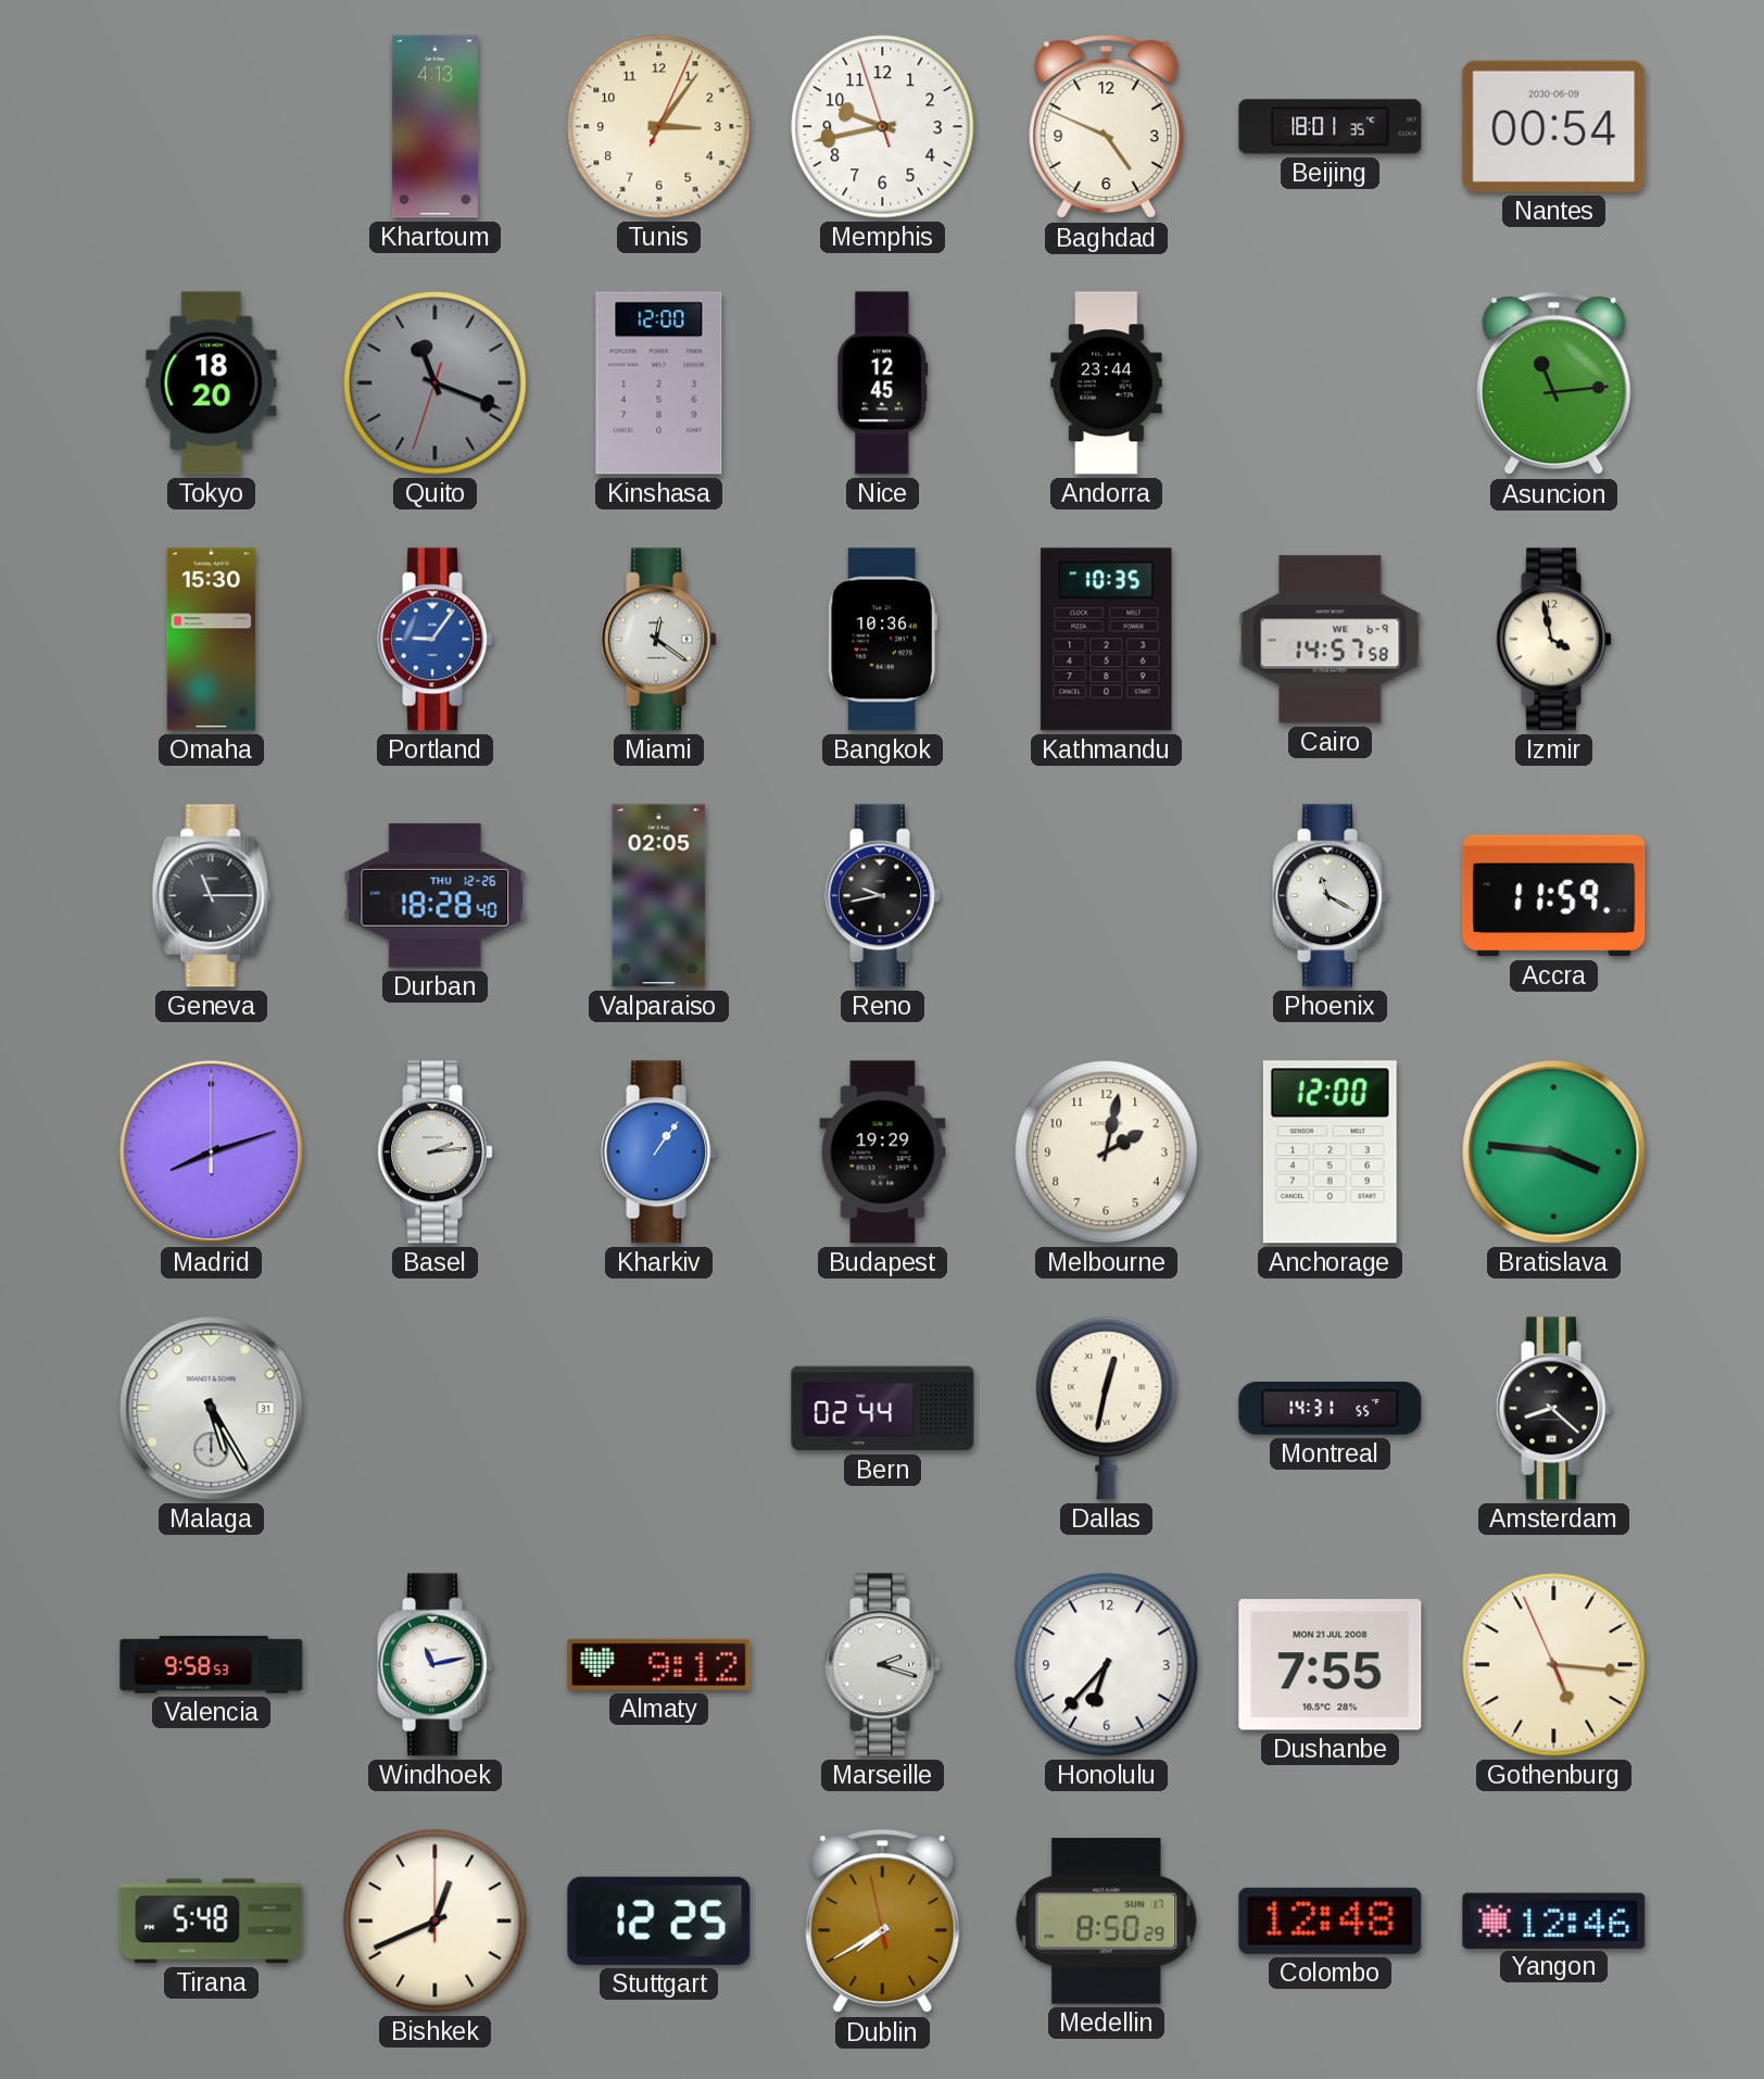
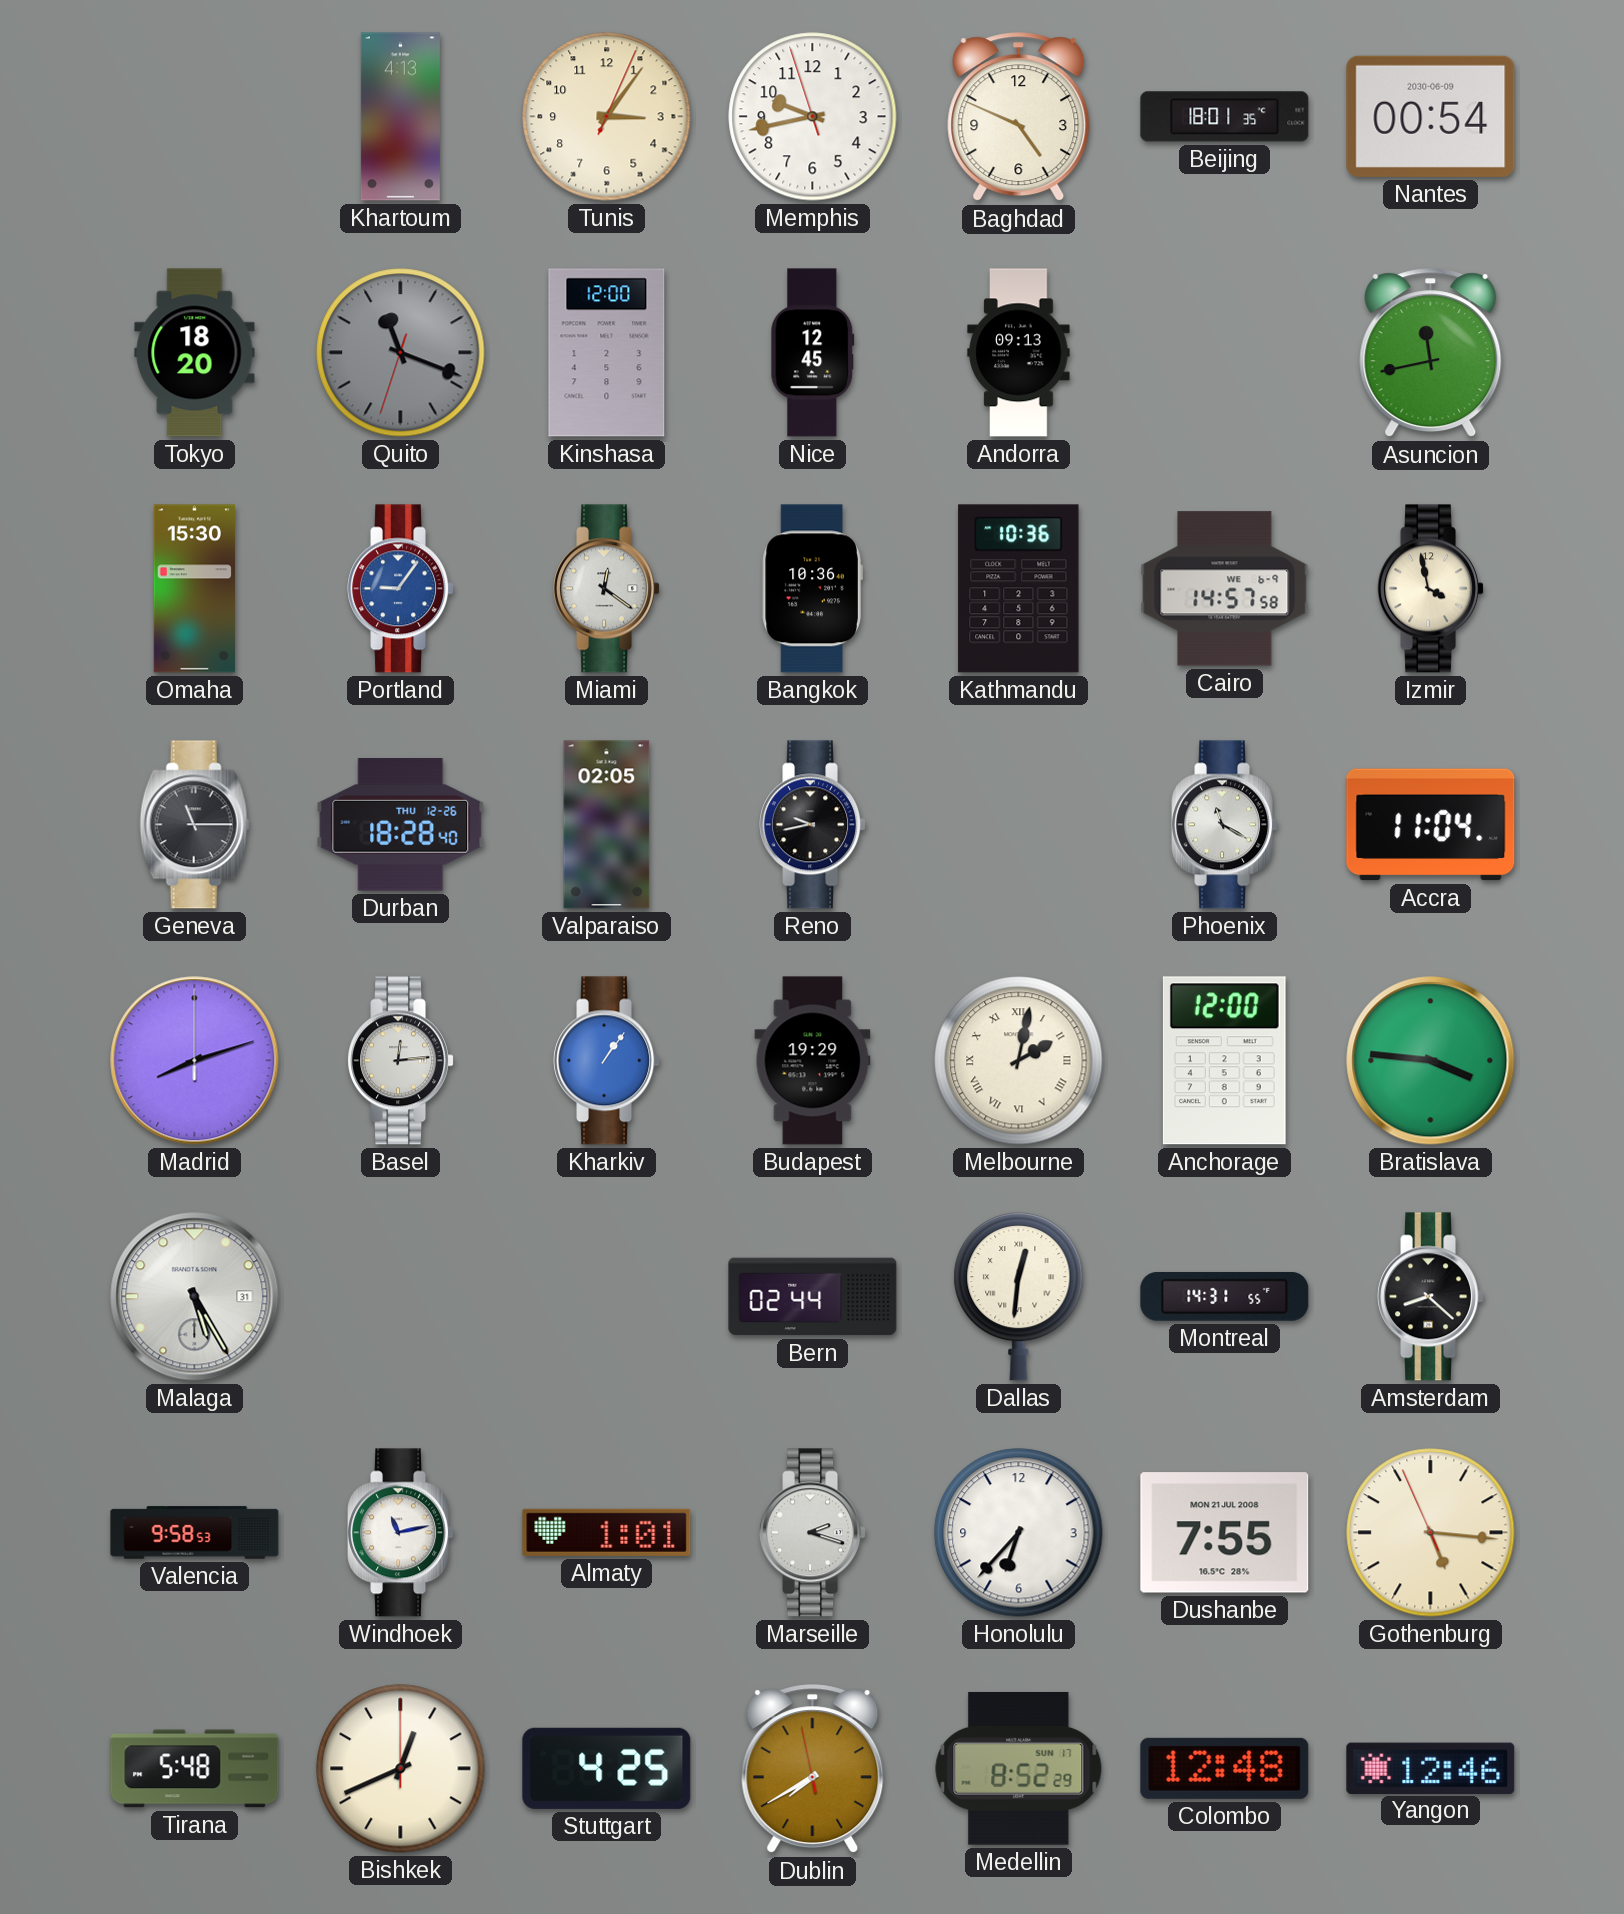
Andorra: 23:44 -> 09:13
Asuncion: 11:14 -> 11:43
Kathmandu: 10:35 -> 10:36
Accra: 11:59 -> 11:04
Basel: 2:14 -> 12:14
Melbourne numerals: Arabic -> Roman
Dallas: 12:32 -> 12:31
Almaty: 9:12 -> 1:01
Stuttgart: 12:25 -> 4:25
Medellin: 8:50 -> 8:52
